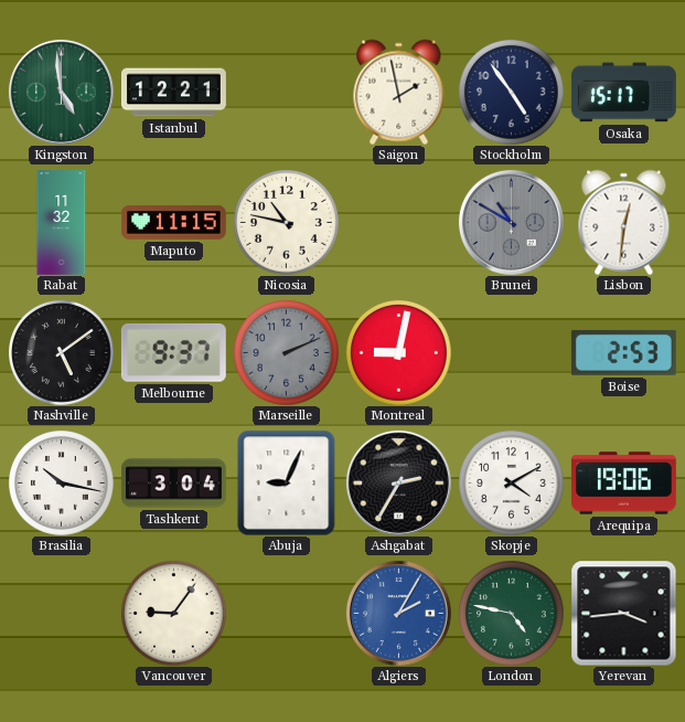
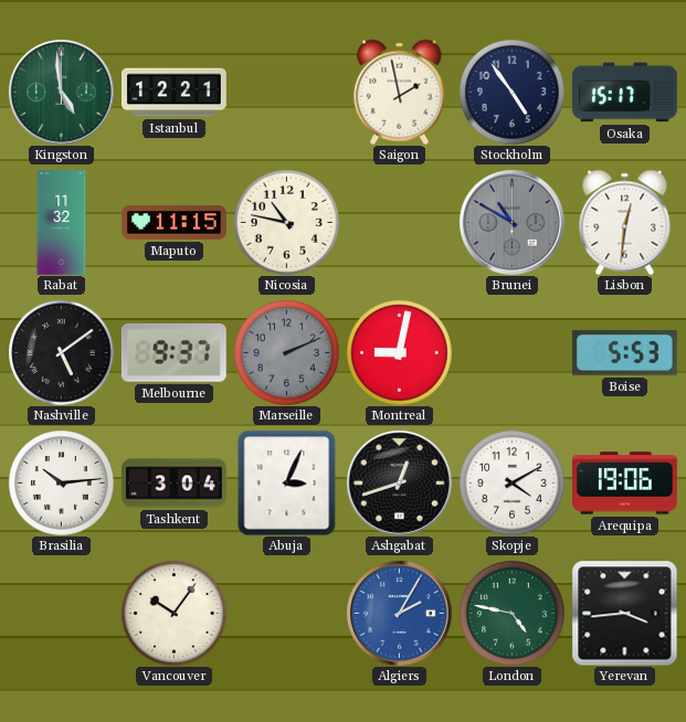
Boise: 2:53 -> 5:53
Brasilia: 10:17 -> 10:14
Abuja: 9:04 -> 3:04
Ashgabat: 2:35 -> 12:42
Vancouver: 9:06 -> 10:06
